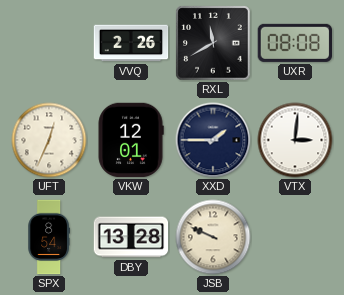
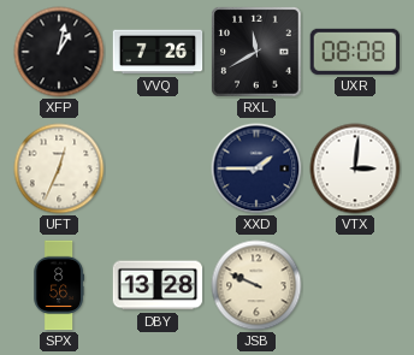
XFP: none -> 1:02
VVQ: 2:26 -> 7:26
VKW: 12:01 -> none
SPX: 8:54 -> 8:56
